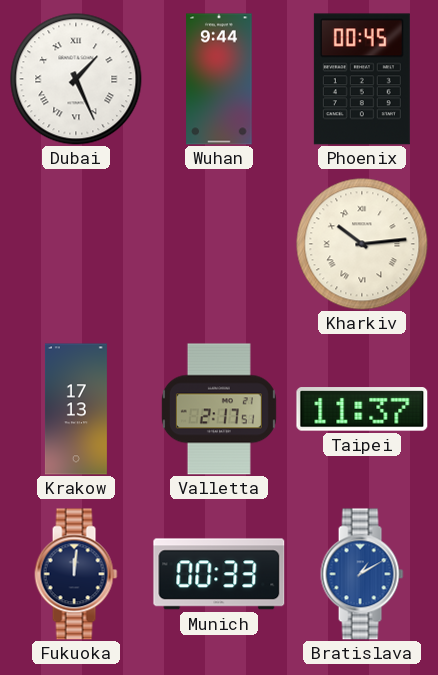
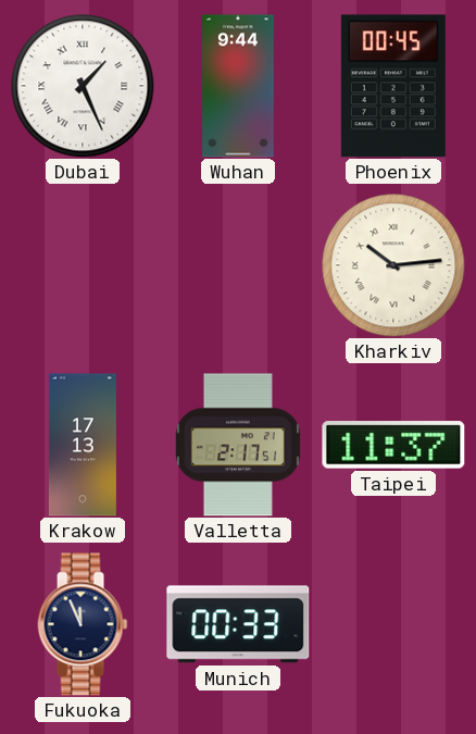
Fukuoka: 12:01 -> 11:56
Bratislava: 1:10 -> none
